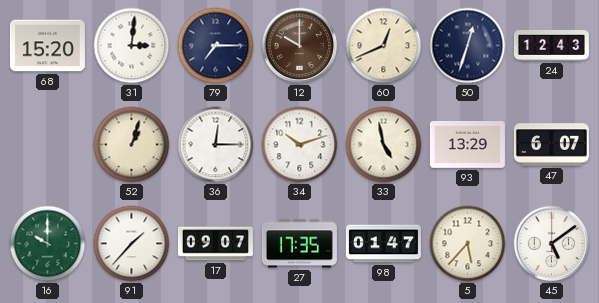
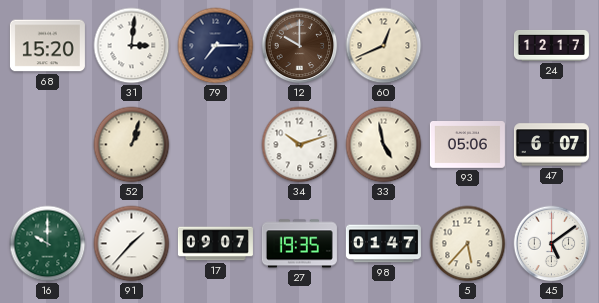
50: 12:33 -> none
24: 12:43 -> 12:17
36: 12:15 -> none
93: 13:29 -> 05:06
27: 17:35 -> 19:35
